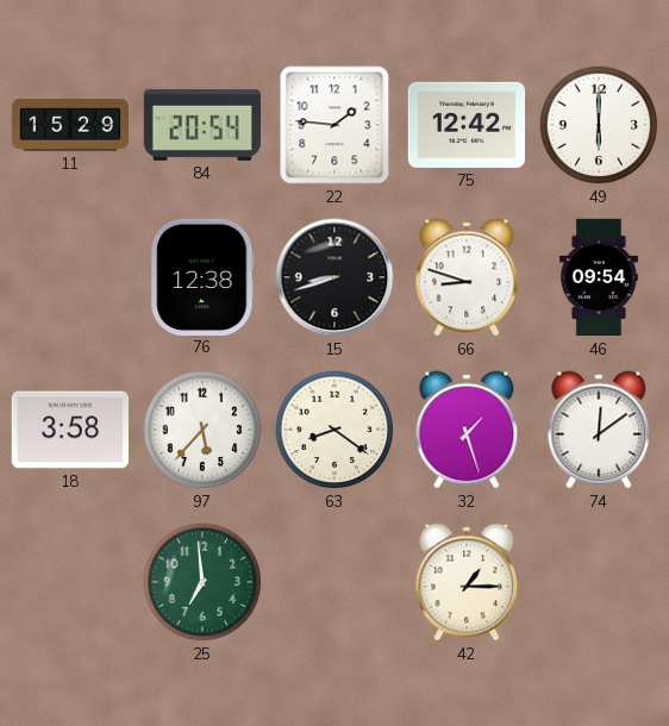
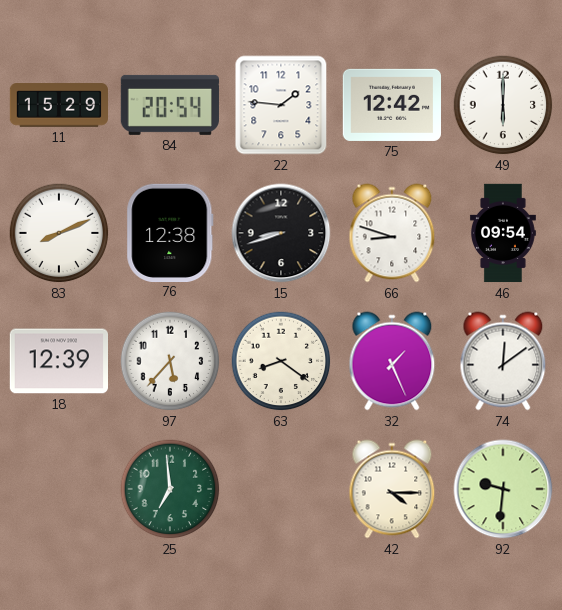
83: none -> 8:11
18: 3:58 -> 12:39
32: 1:27 -> 1:26
42: 1:15 -> 4:15
92: none -> 9:31
